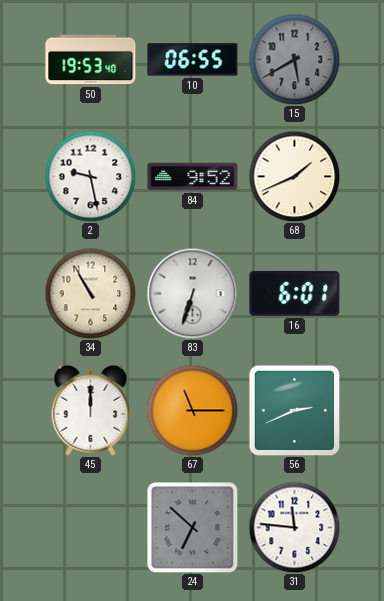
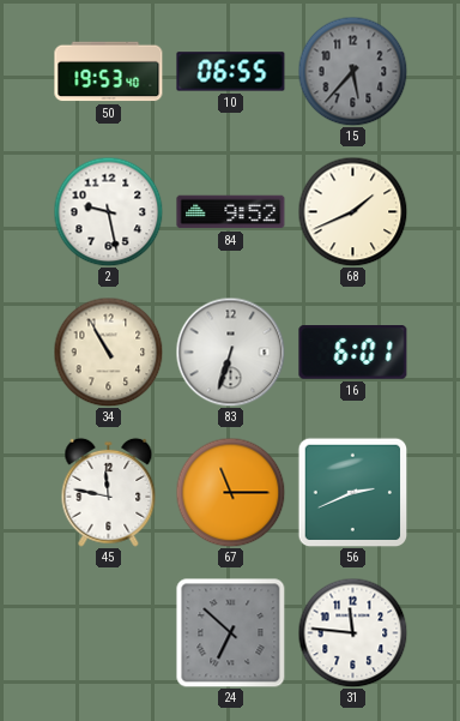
15: 5:40 -> 5:37
45: 12:00 -> 11:47
